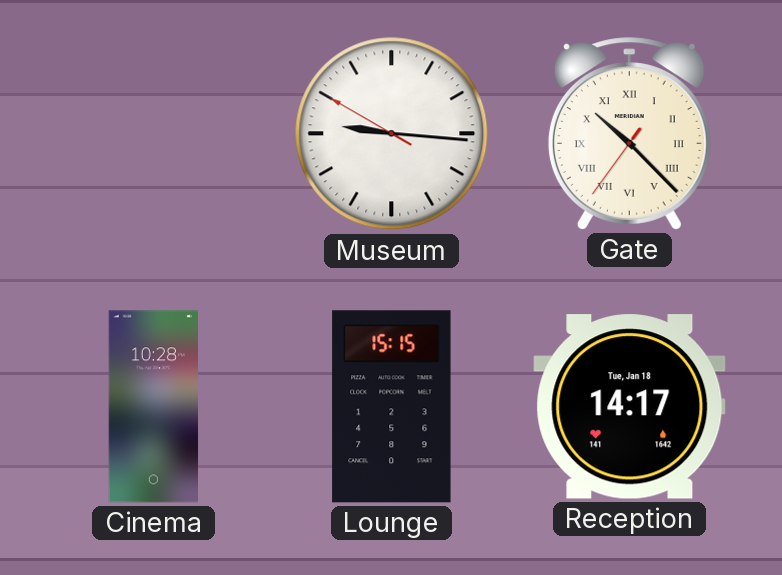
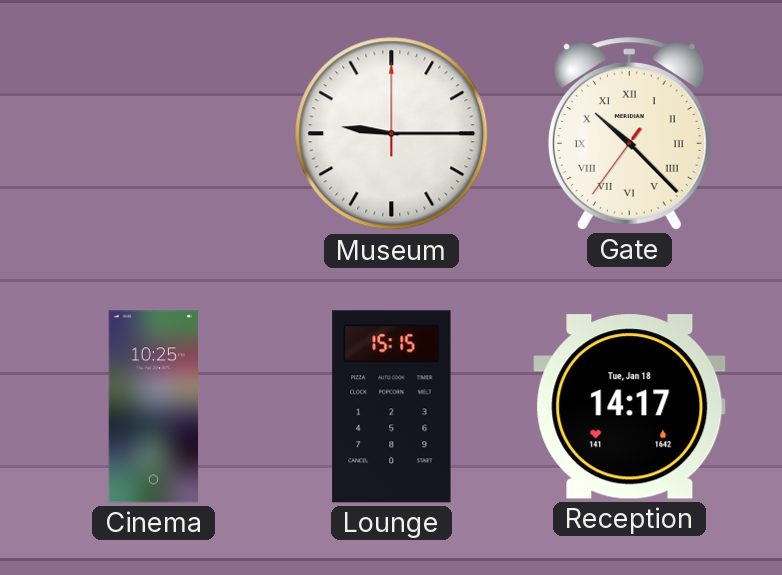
Museum: 9:15:50 -> 9:15:00
Cinema: 10:28 -> 10:25
